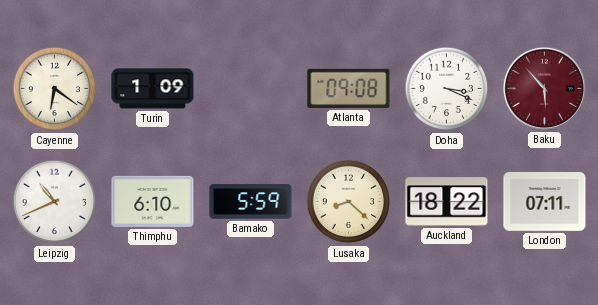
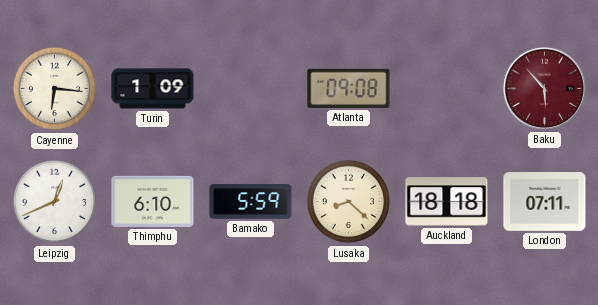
Cayenne: 6:21 -> 6:16
Doha: 3:19 -> none
Leipzig: 10:41 -> 12:41
Auckland: 18:22 -> 18:18
